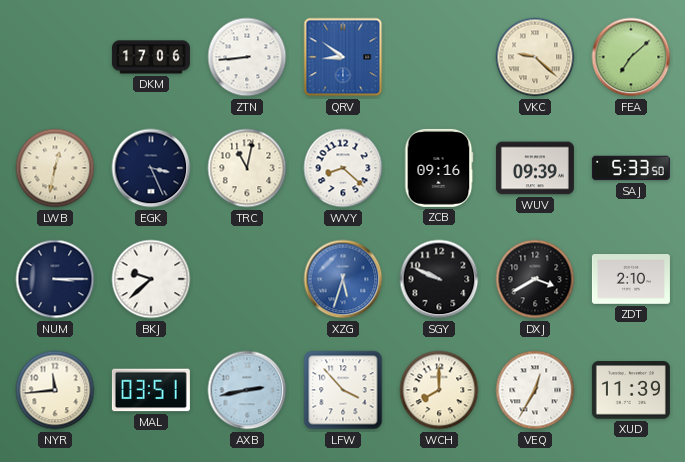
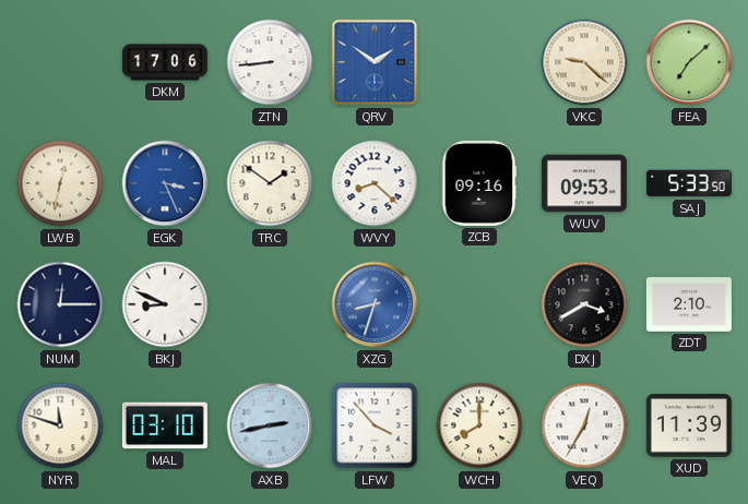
QRV: 8:51 -> 1:51
EGK dial: navy -> blue
TRC: 11:02 -> 1:51
WUV: 09:39 -> 09:53
NUM: 3:15 -> 12:15
BKJ: 9:38 -> 8:49
XZG: 5:33 -> 8:33
SGY: 9:49 -> none
NYR: 11:44 -> 11:48
MAL: 03:51 -> 03:10
